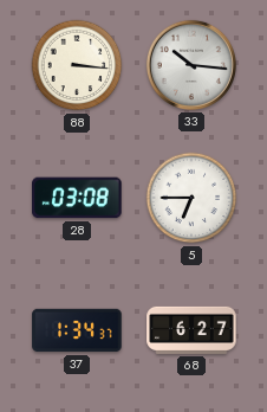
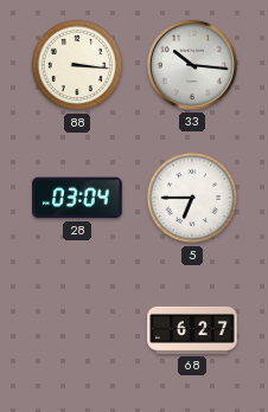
28: 03:08 -> 03:04
37: 1:34 -> none
